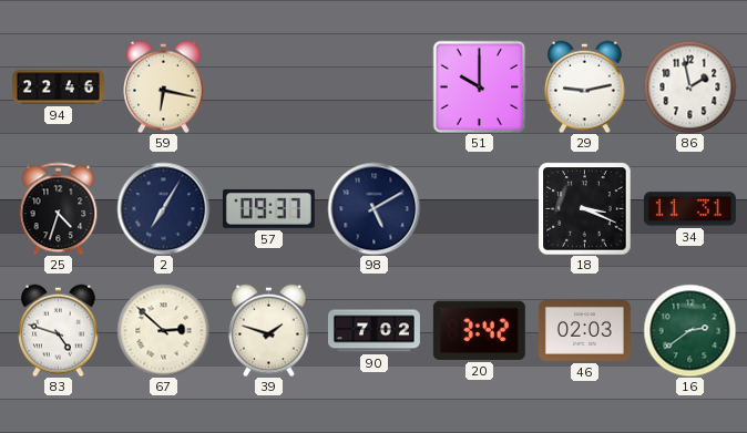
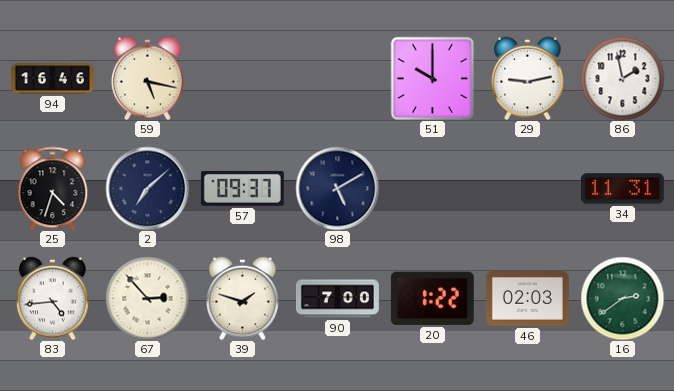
94: 22:46 -> 16:46
59: 6:17 -> 5:17
2: 7:05 -> 7:08
18: 3:19 -> none
83: 4:48 -> 4:44
67: 2:52 -> 2:53
90: 7:02 -> 7:00
20: 3:42 -> 1:22
